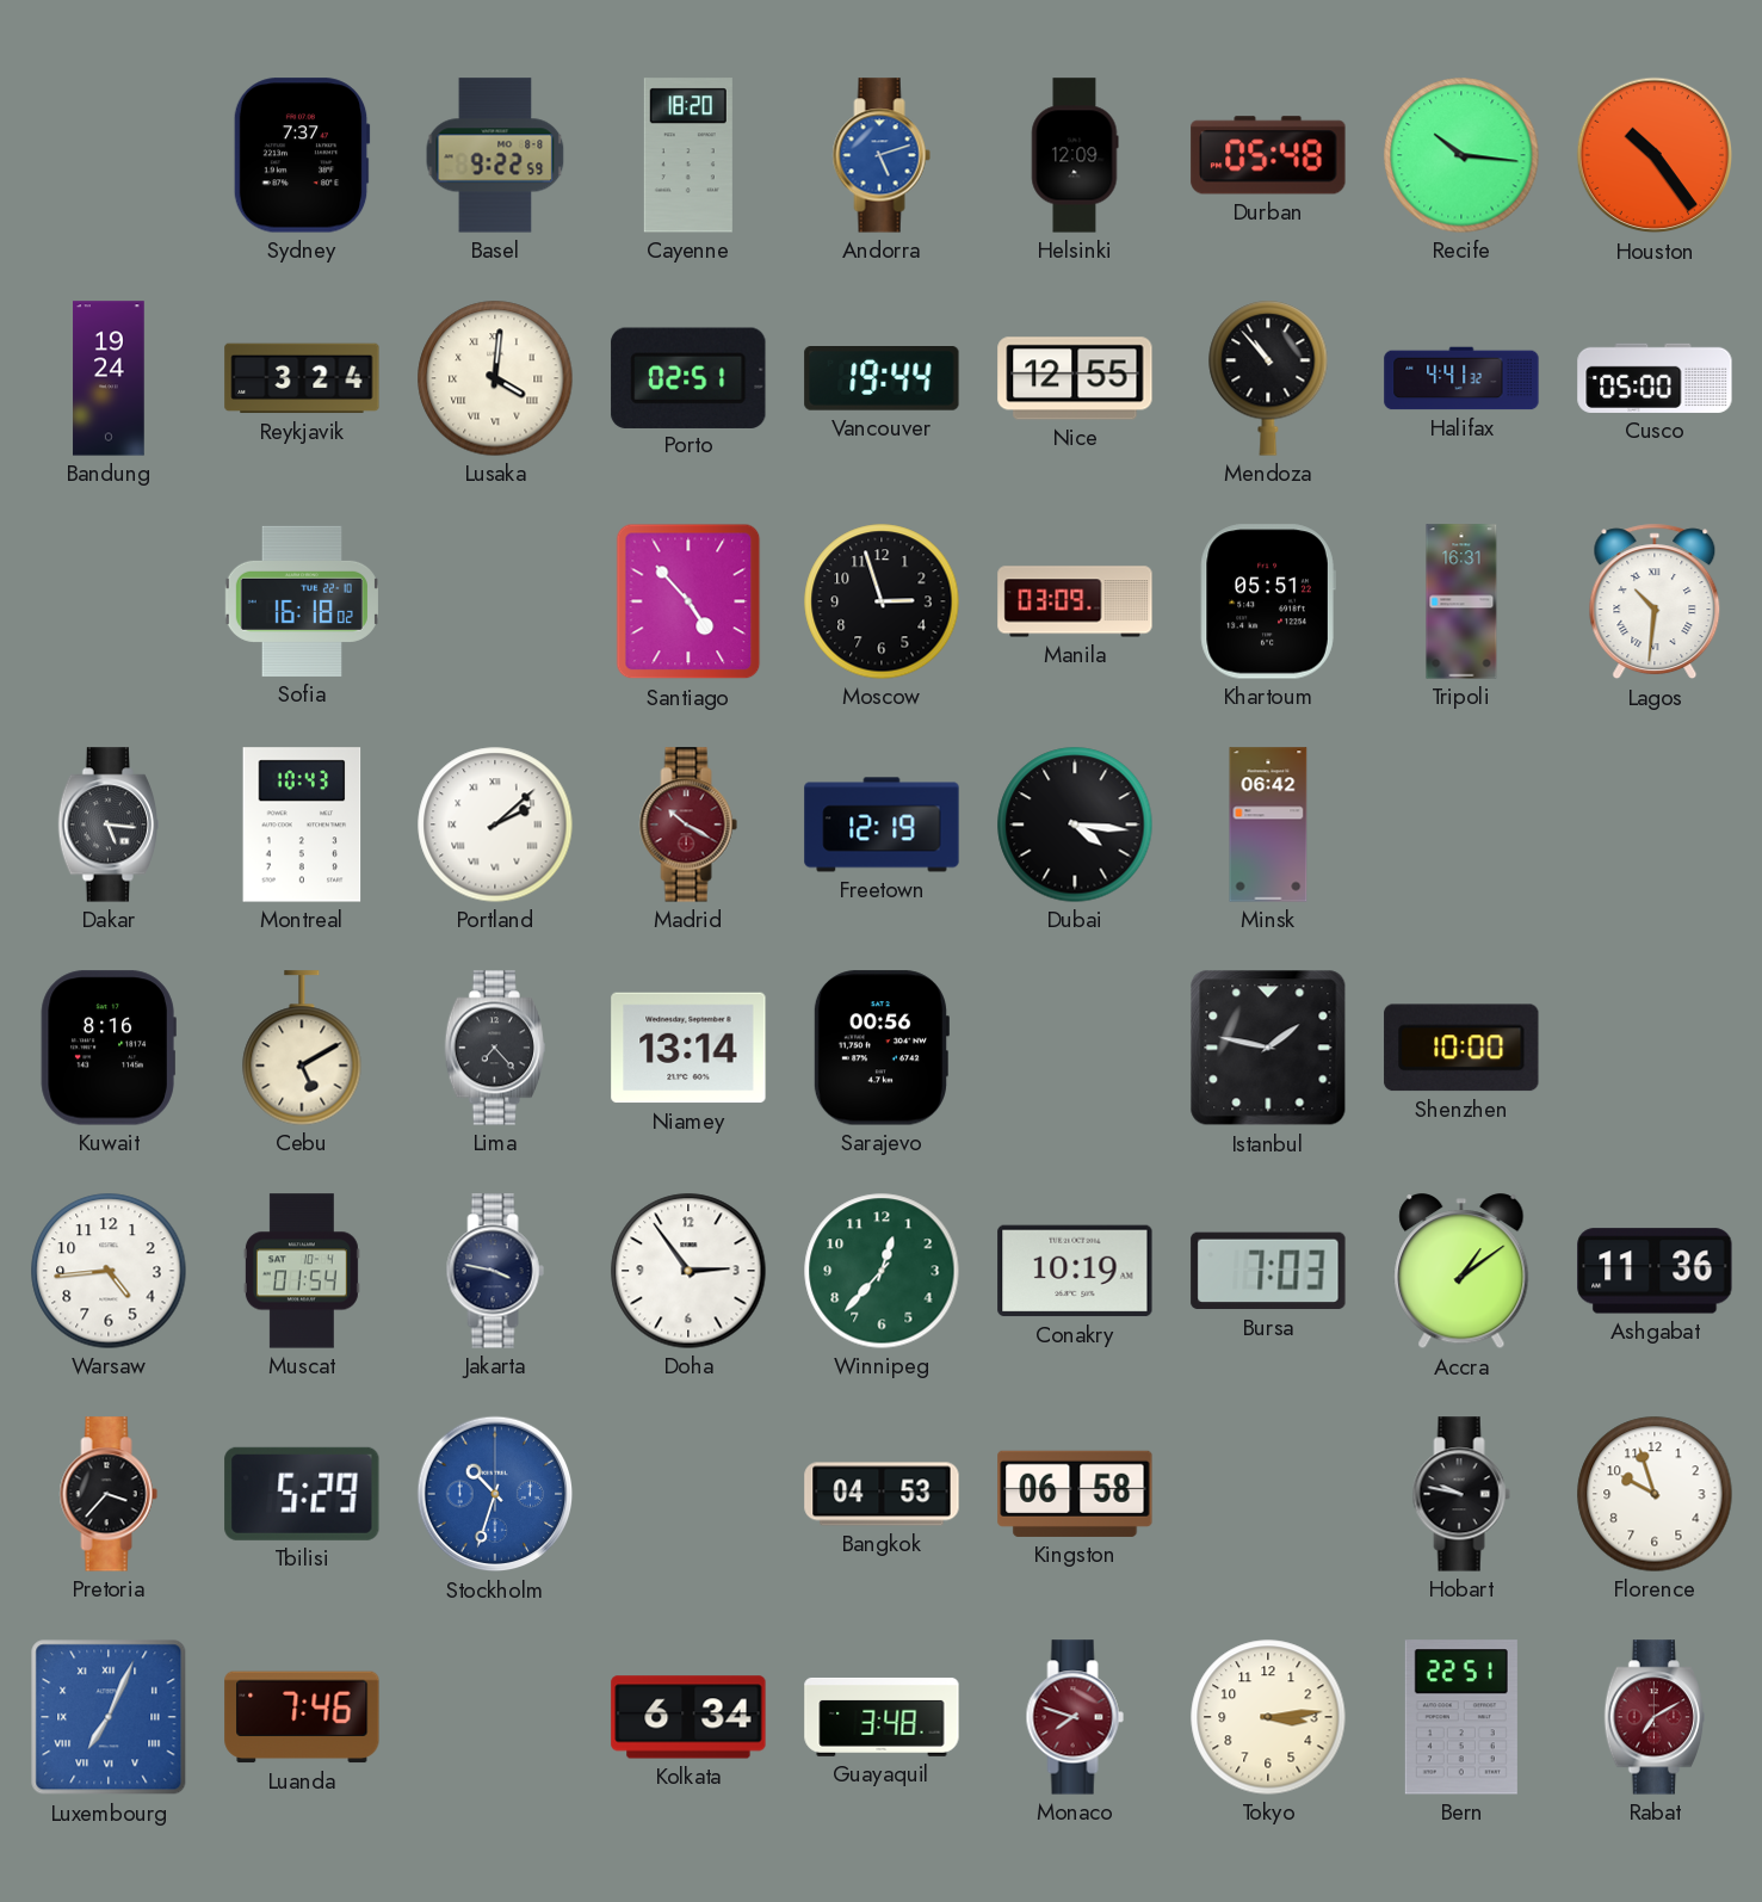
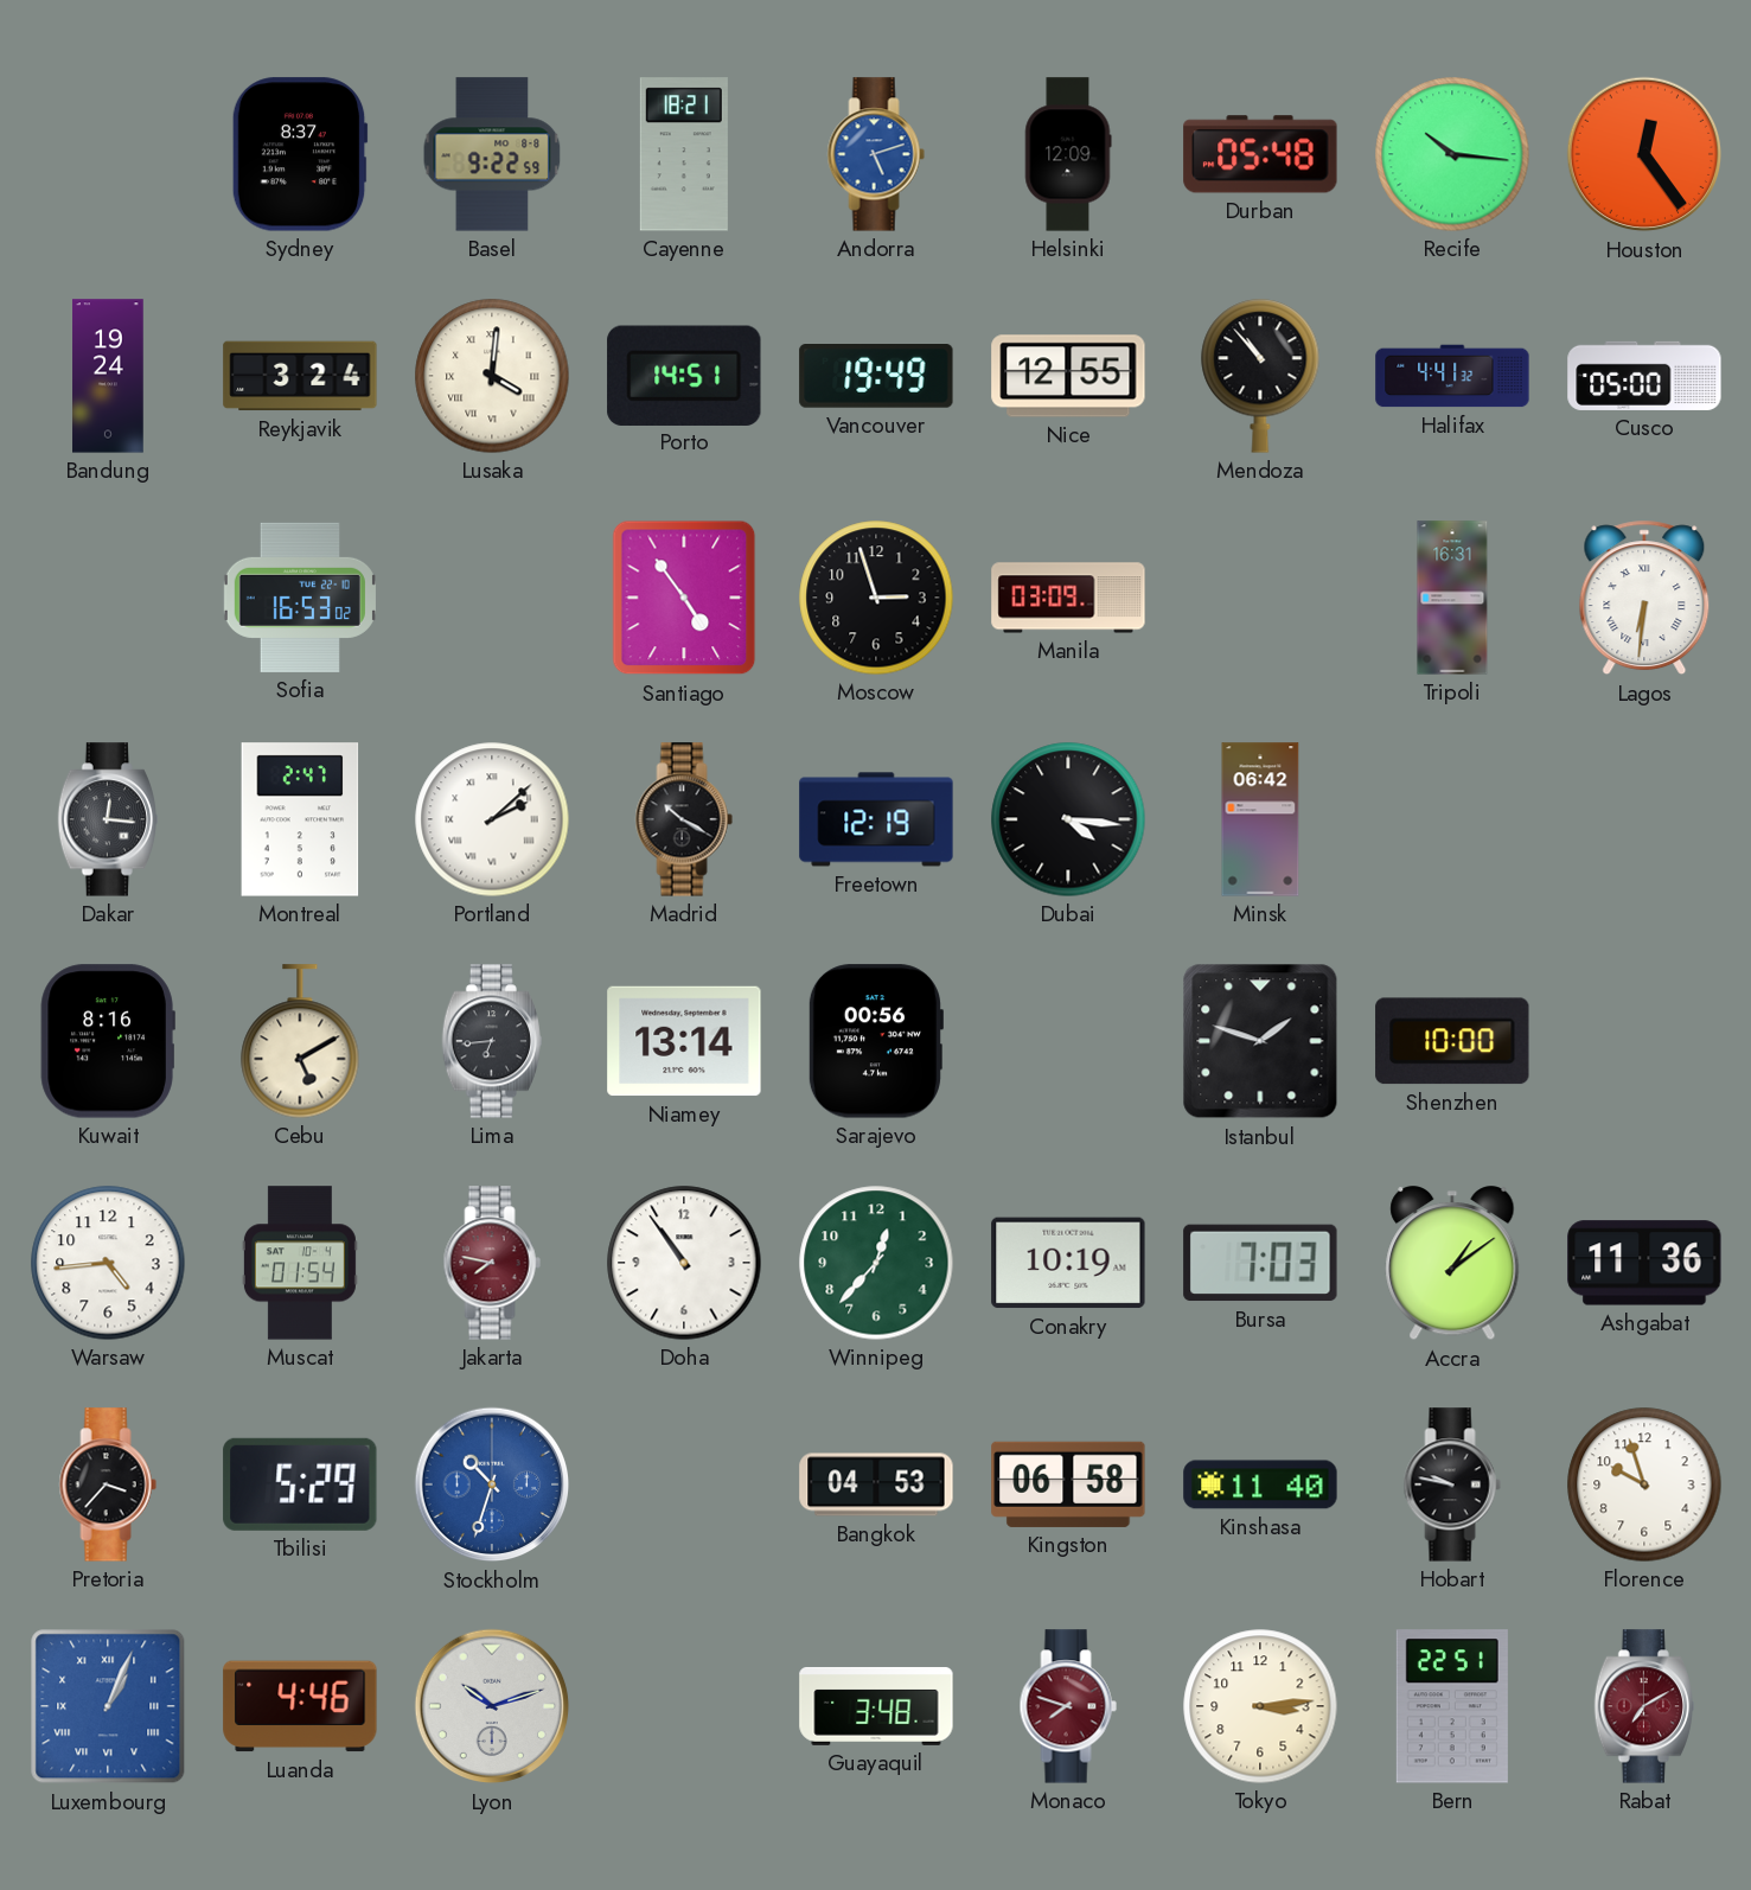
Sydney: 7:37 -> 8:37
Cayenne: 18:20 -> 18:21
Houston: 10:24 -> 12:24
Porto: 02:51 -> 14:51
Vancouver: 19:44 -> 19:49
Sofia: 16:18 -> 16:53
Santiago: 4:53 -> 4:54
Khartoum: 05:51 -> none
Lagos: 10:31 -> 6:31
Dakar: 5:16 -> 12:16
Montreal: 10:43 -> 2:47
Madrid dial: burgundy -> black
Lima: 7:23 -> 6:44
Istanbul: 1:47 -> 1:48
Jakarta: 3:47 -> 7:47
Jakarta dial: navy -> burgundy
Doha: 2:54 -> 10:54
Kinshasa: none -> 11:40
Luxembourg: 7:04 -> 1:04
Luanda: 7:46 -> 4:46
Lyon: none -> 10:12
Kolkata: 6:34 -> none
